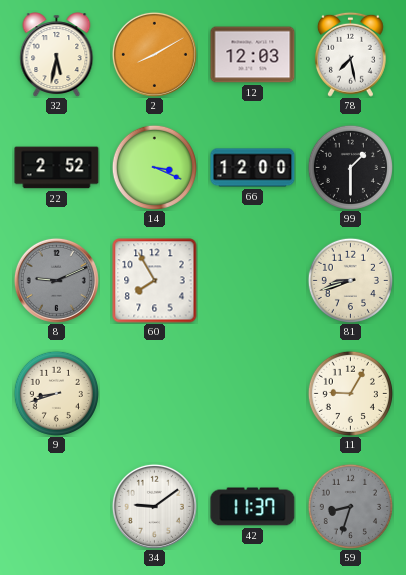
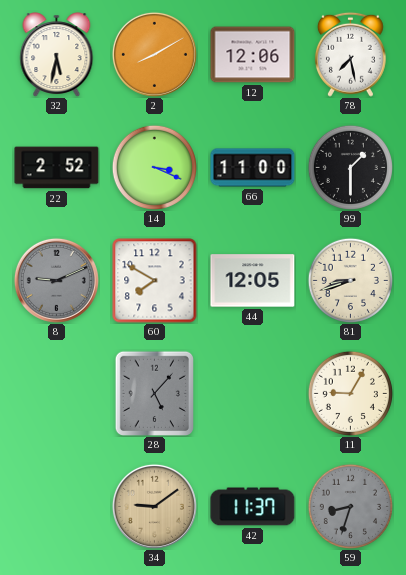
12: 12:03 -> 12:06
66: 12:00 -> 11:00
60: 7:55 -> 7:50
44: none -> 12:05
9: 8:42 -> none
28: none -> 5:07
34 dial: white -> champagne
